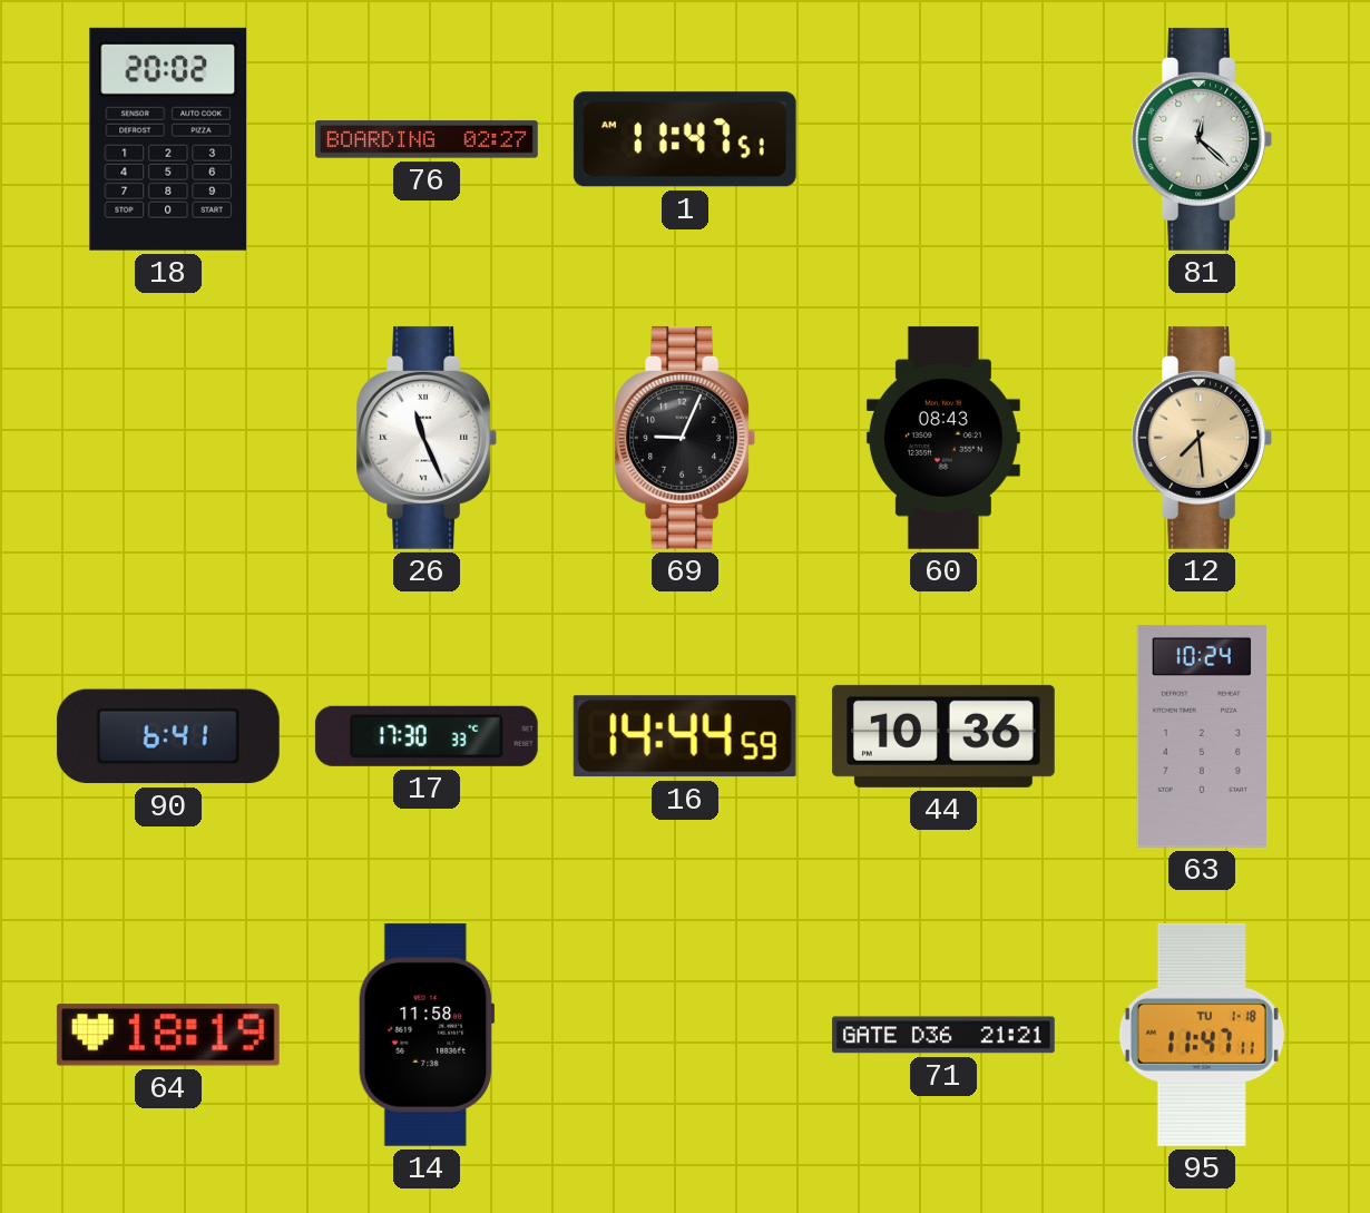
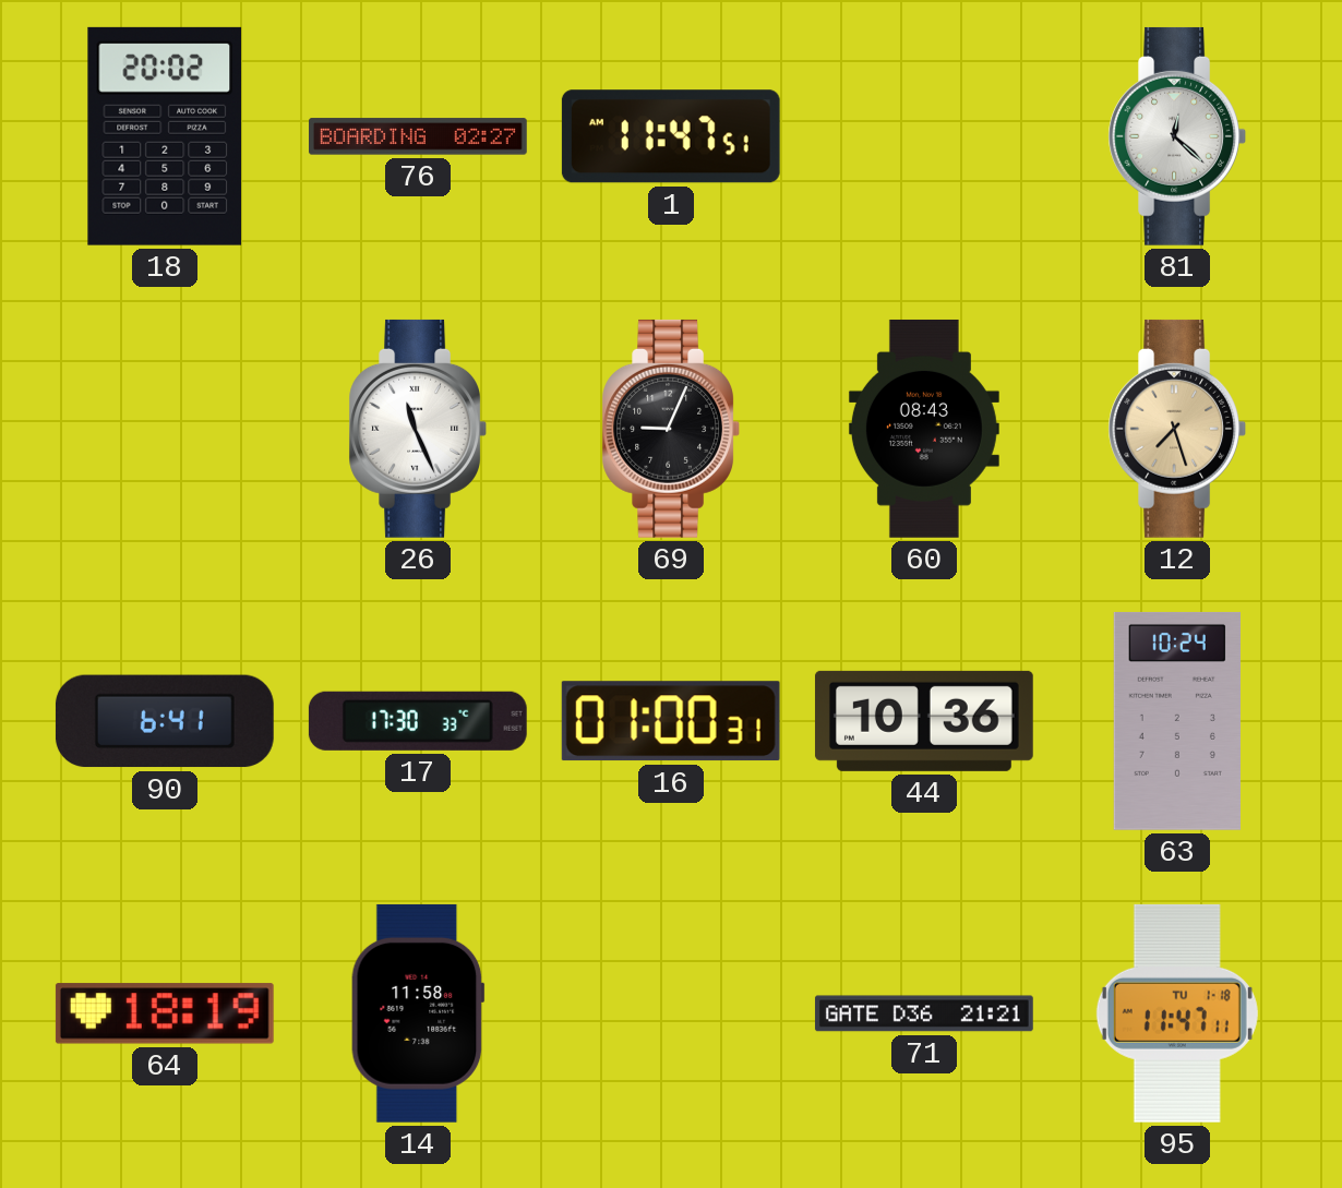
12: 7:29 -> 7:27
16: 14:44 -> 01:00
